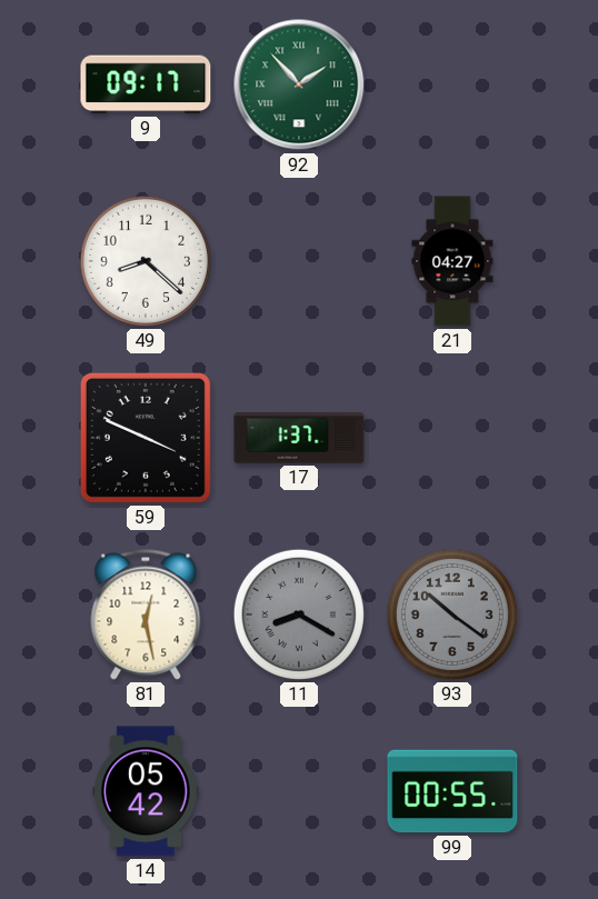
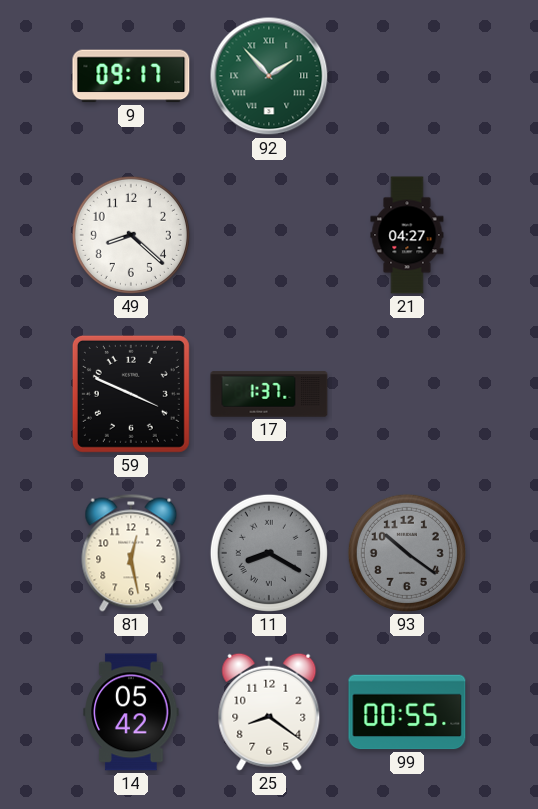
25: none -> 8:21
